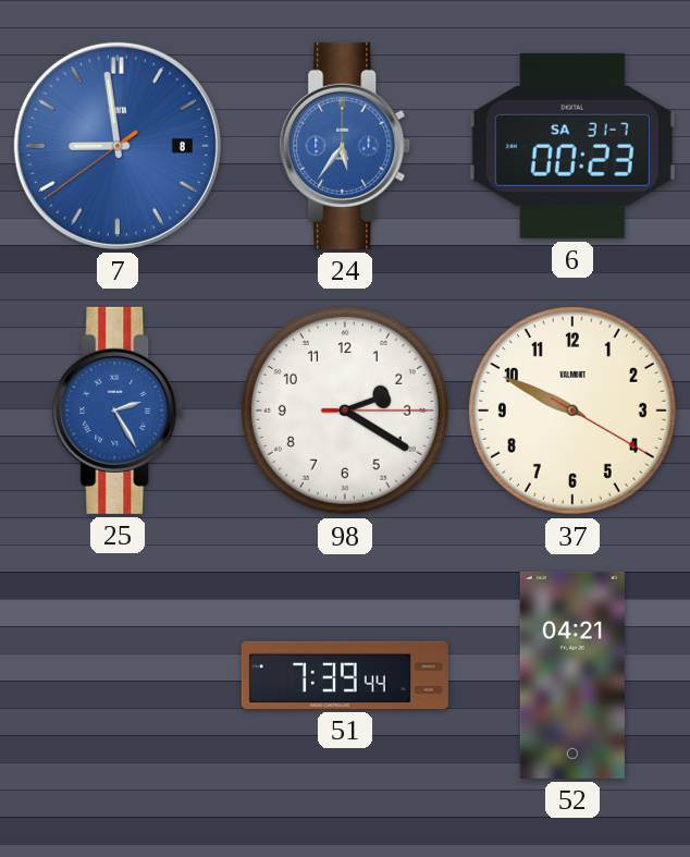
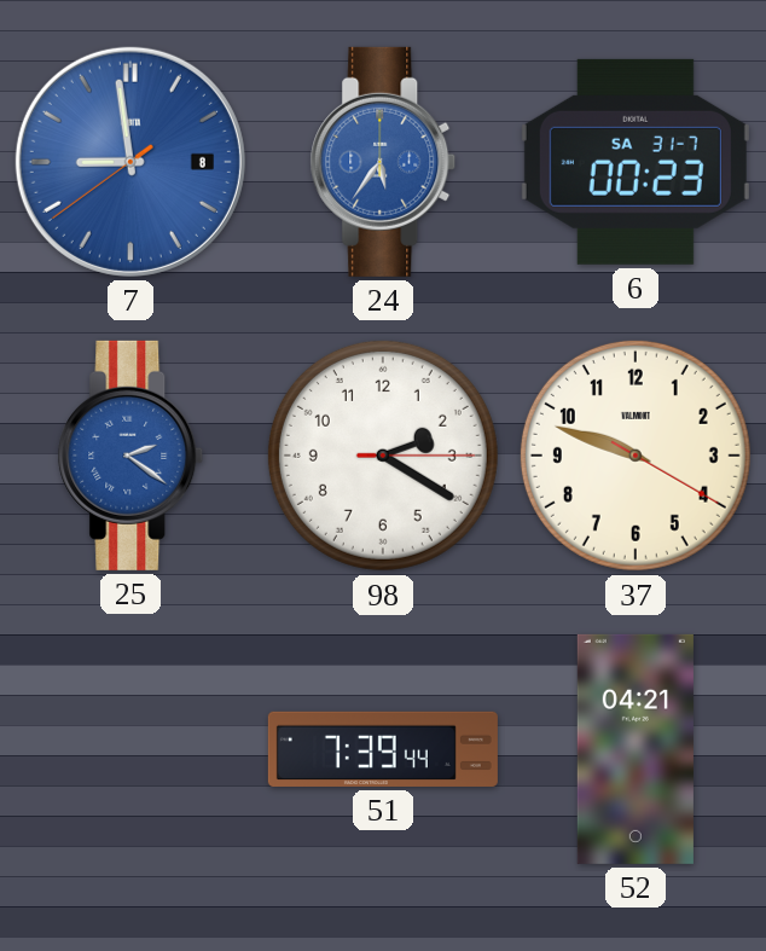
25: 2:25 -> 2:21
37: 9:49 -> 9:48
